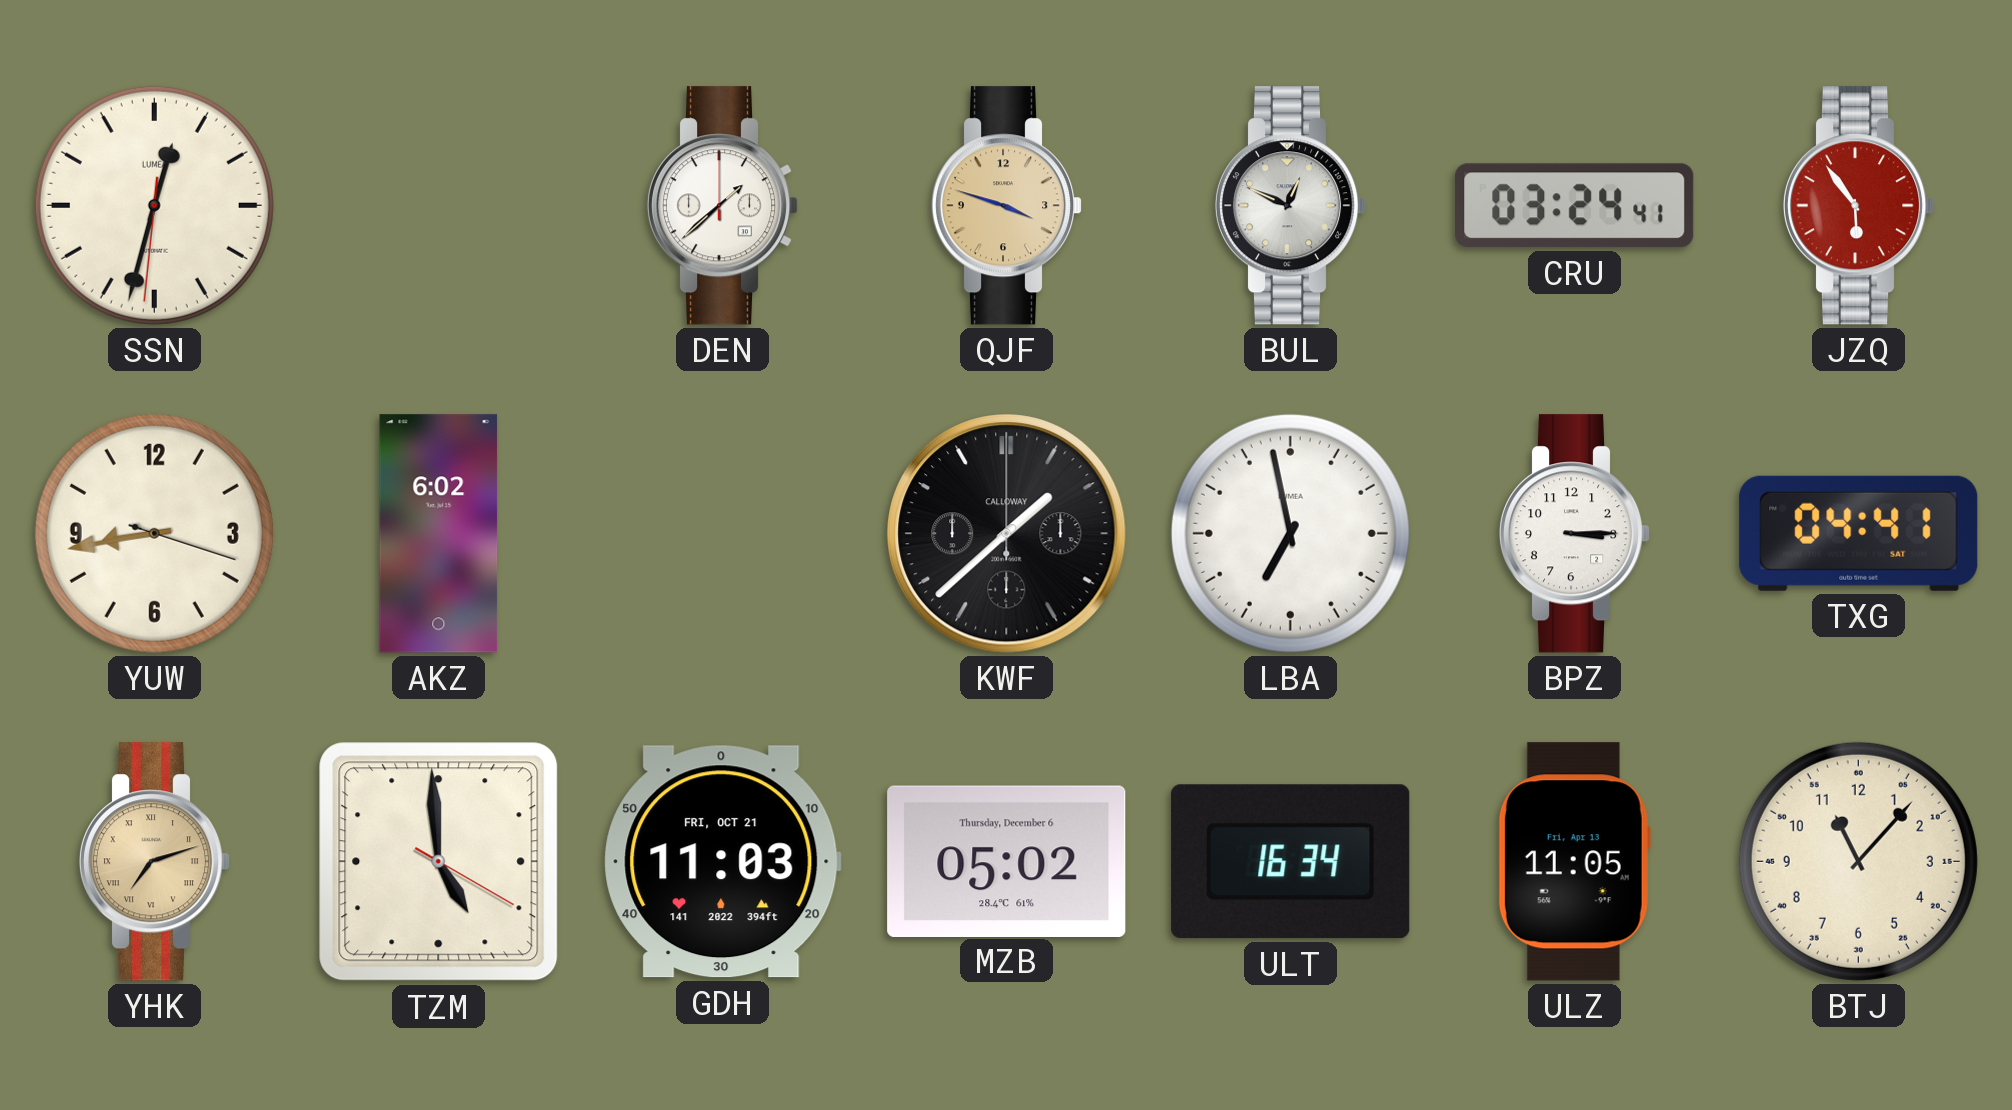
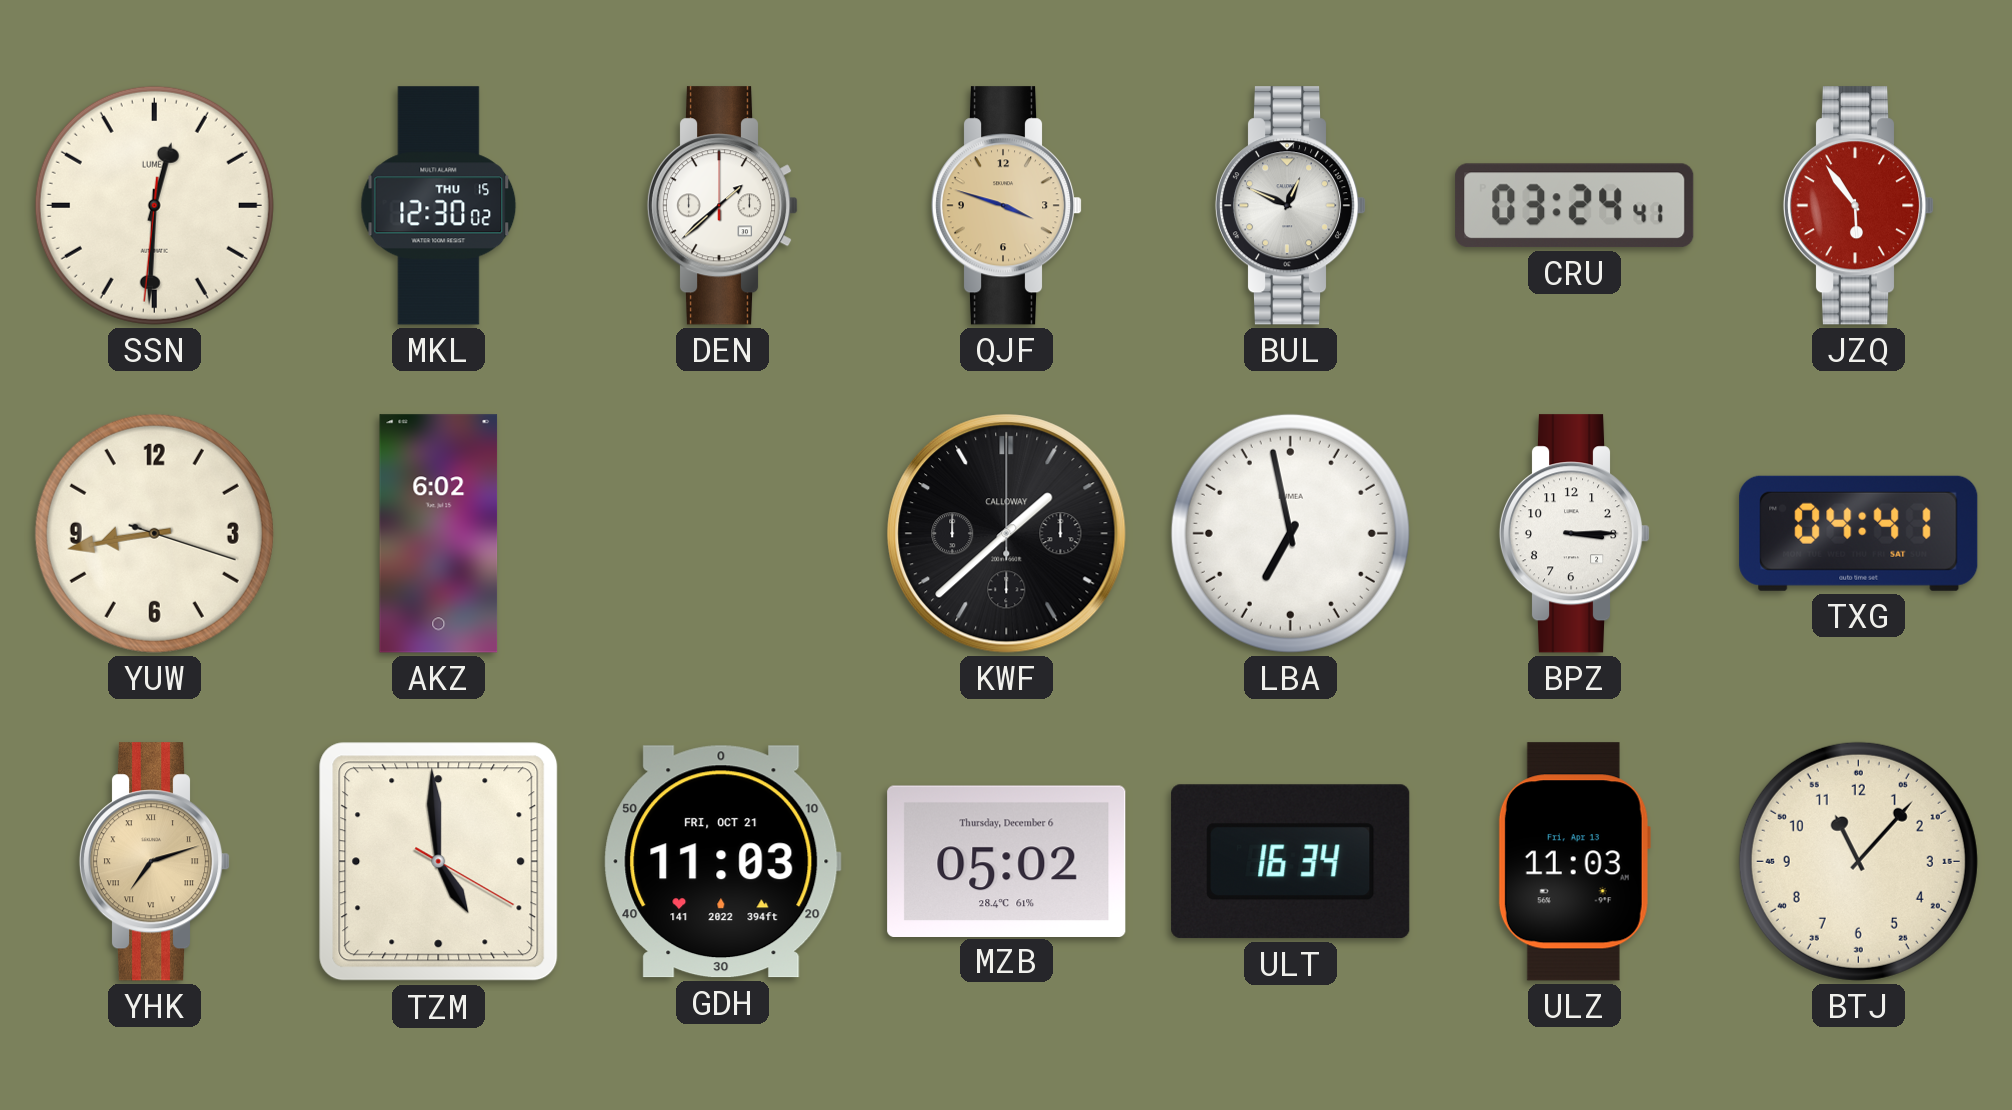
SSN: 12:32 -> 12:30
MKL: none -> 12:30
ULZ: 11:05 -> 11:03
